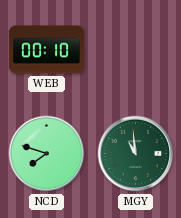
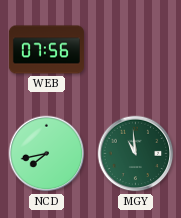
WEB: 00:10 -> 07:56
NCD: 7:48 -> 7:43
